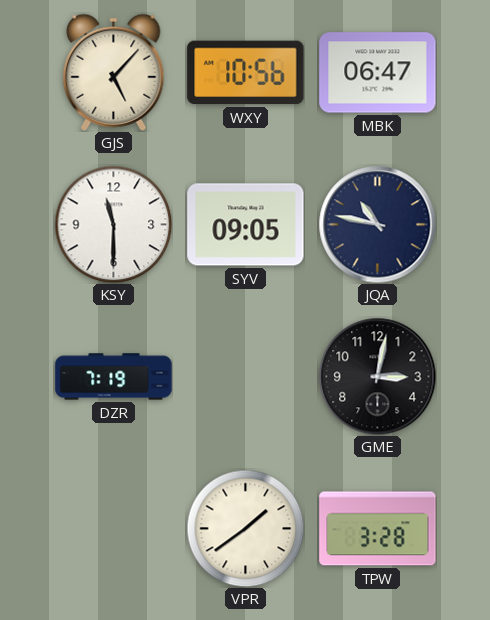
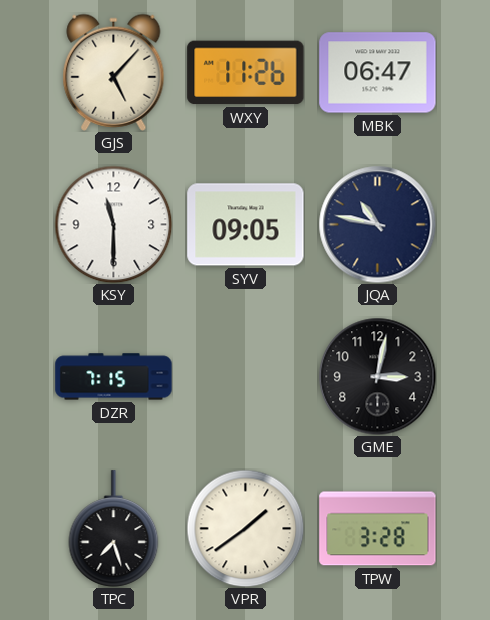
WXY: 10:56 -> 11:26
DZR: 7:19 -> 7:15
TPC: none -> 7:27
